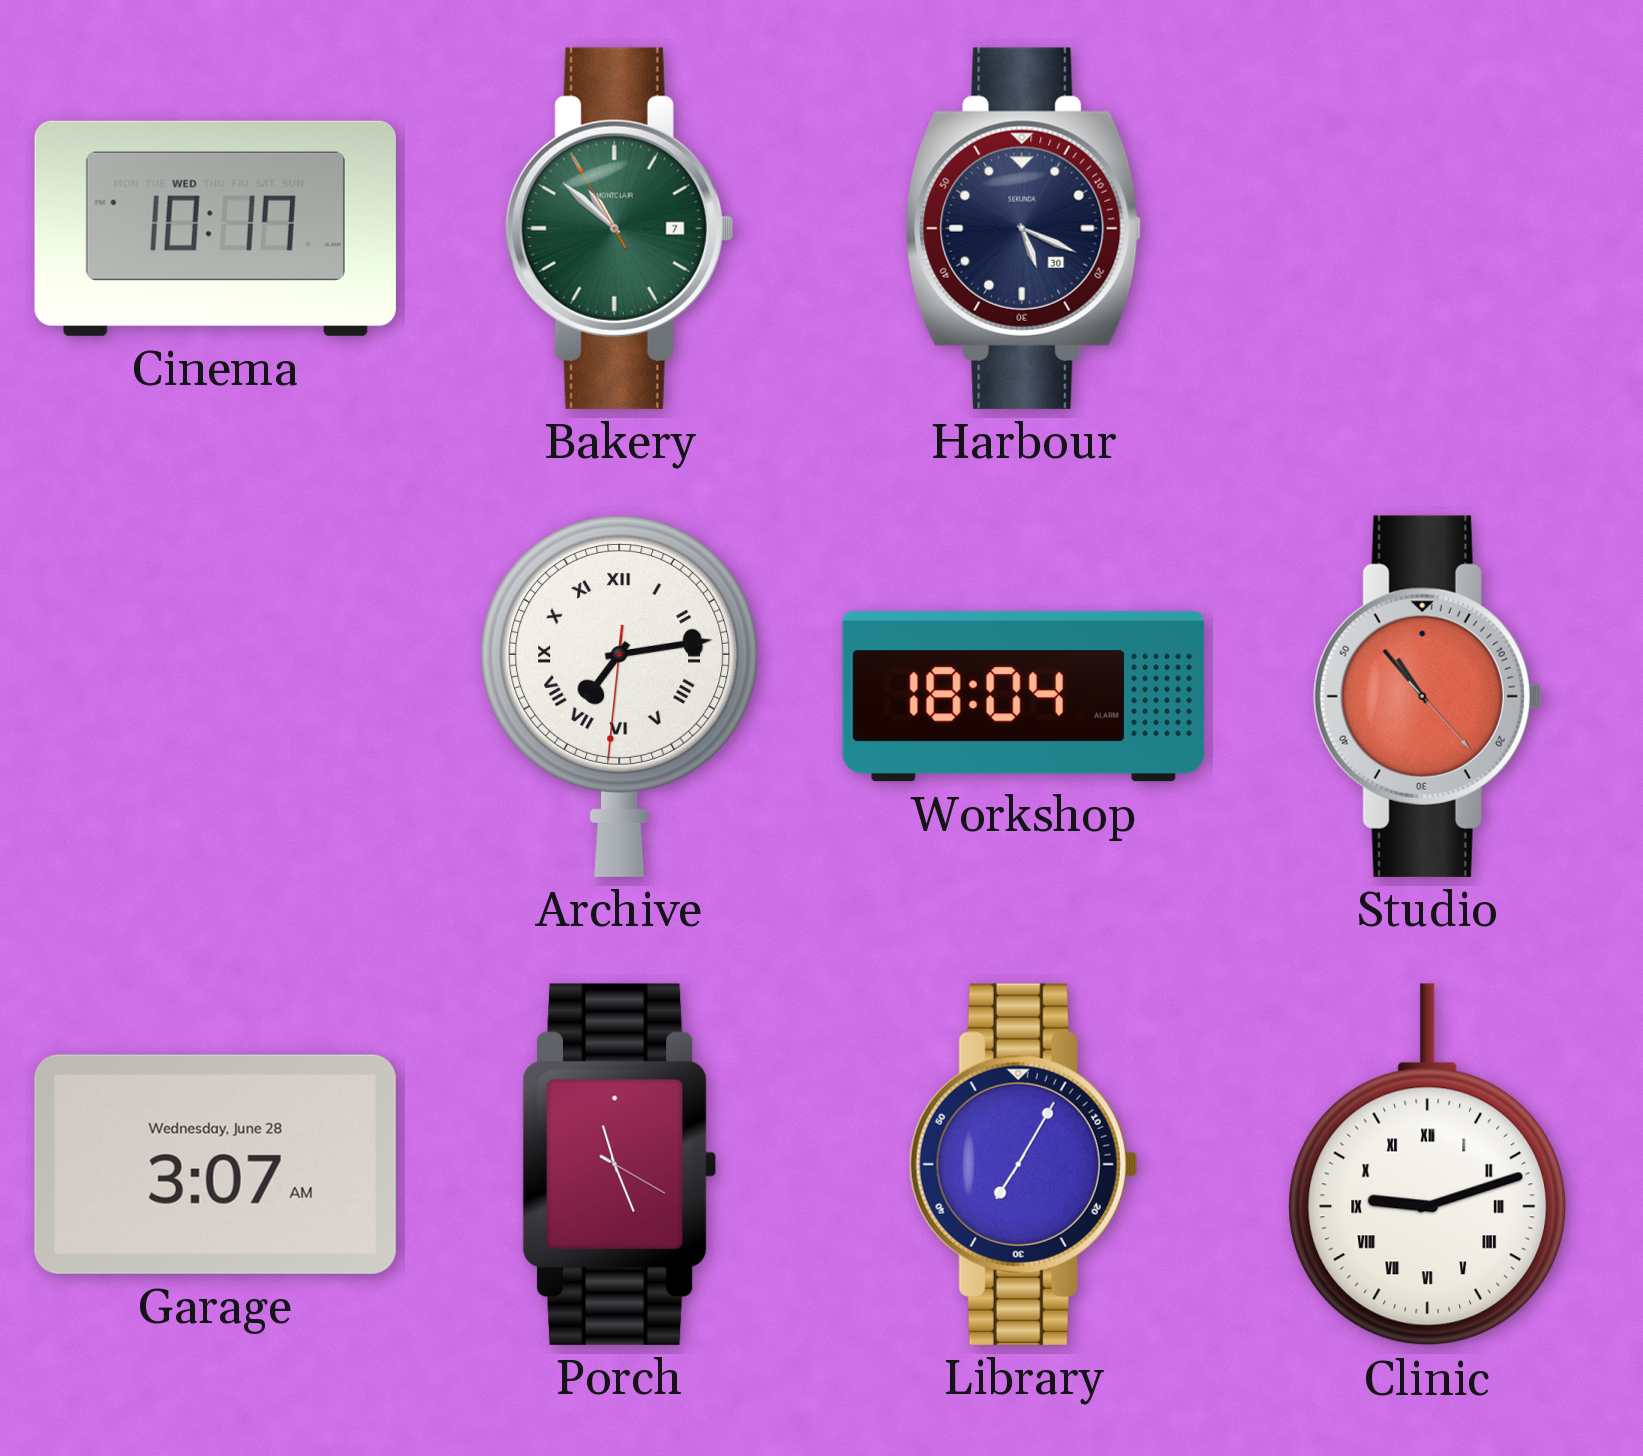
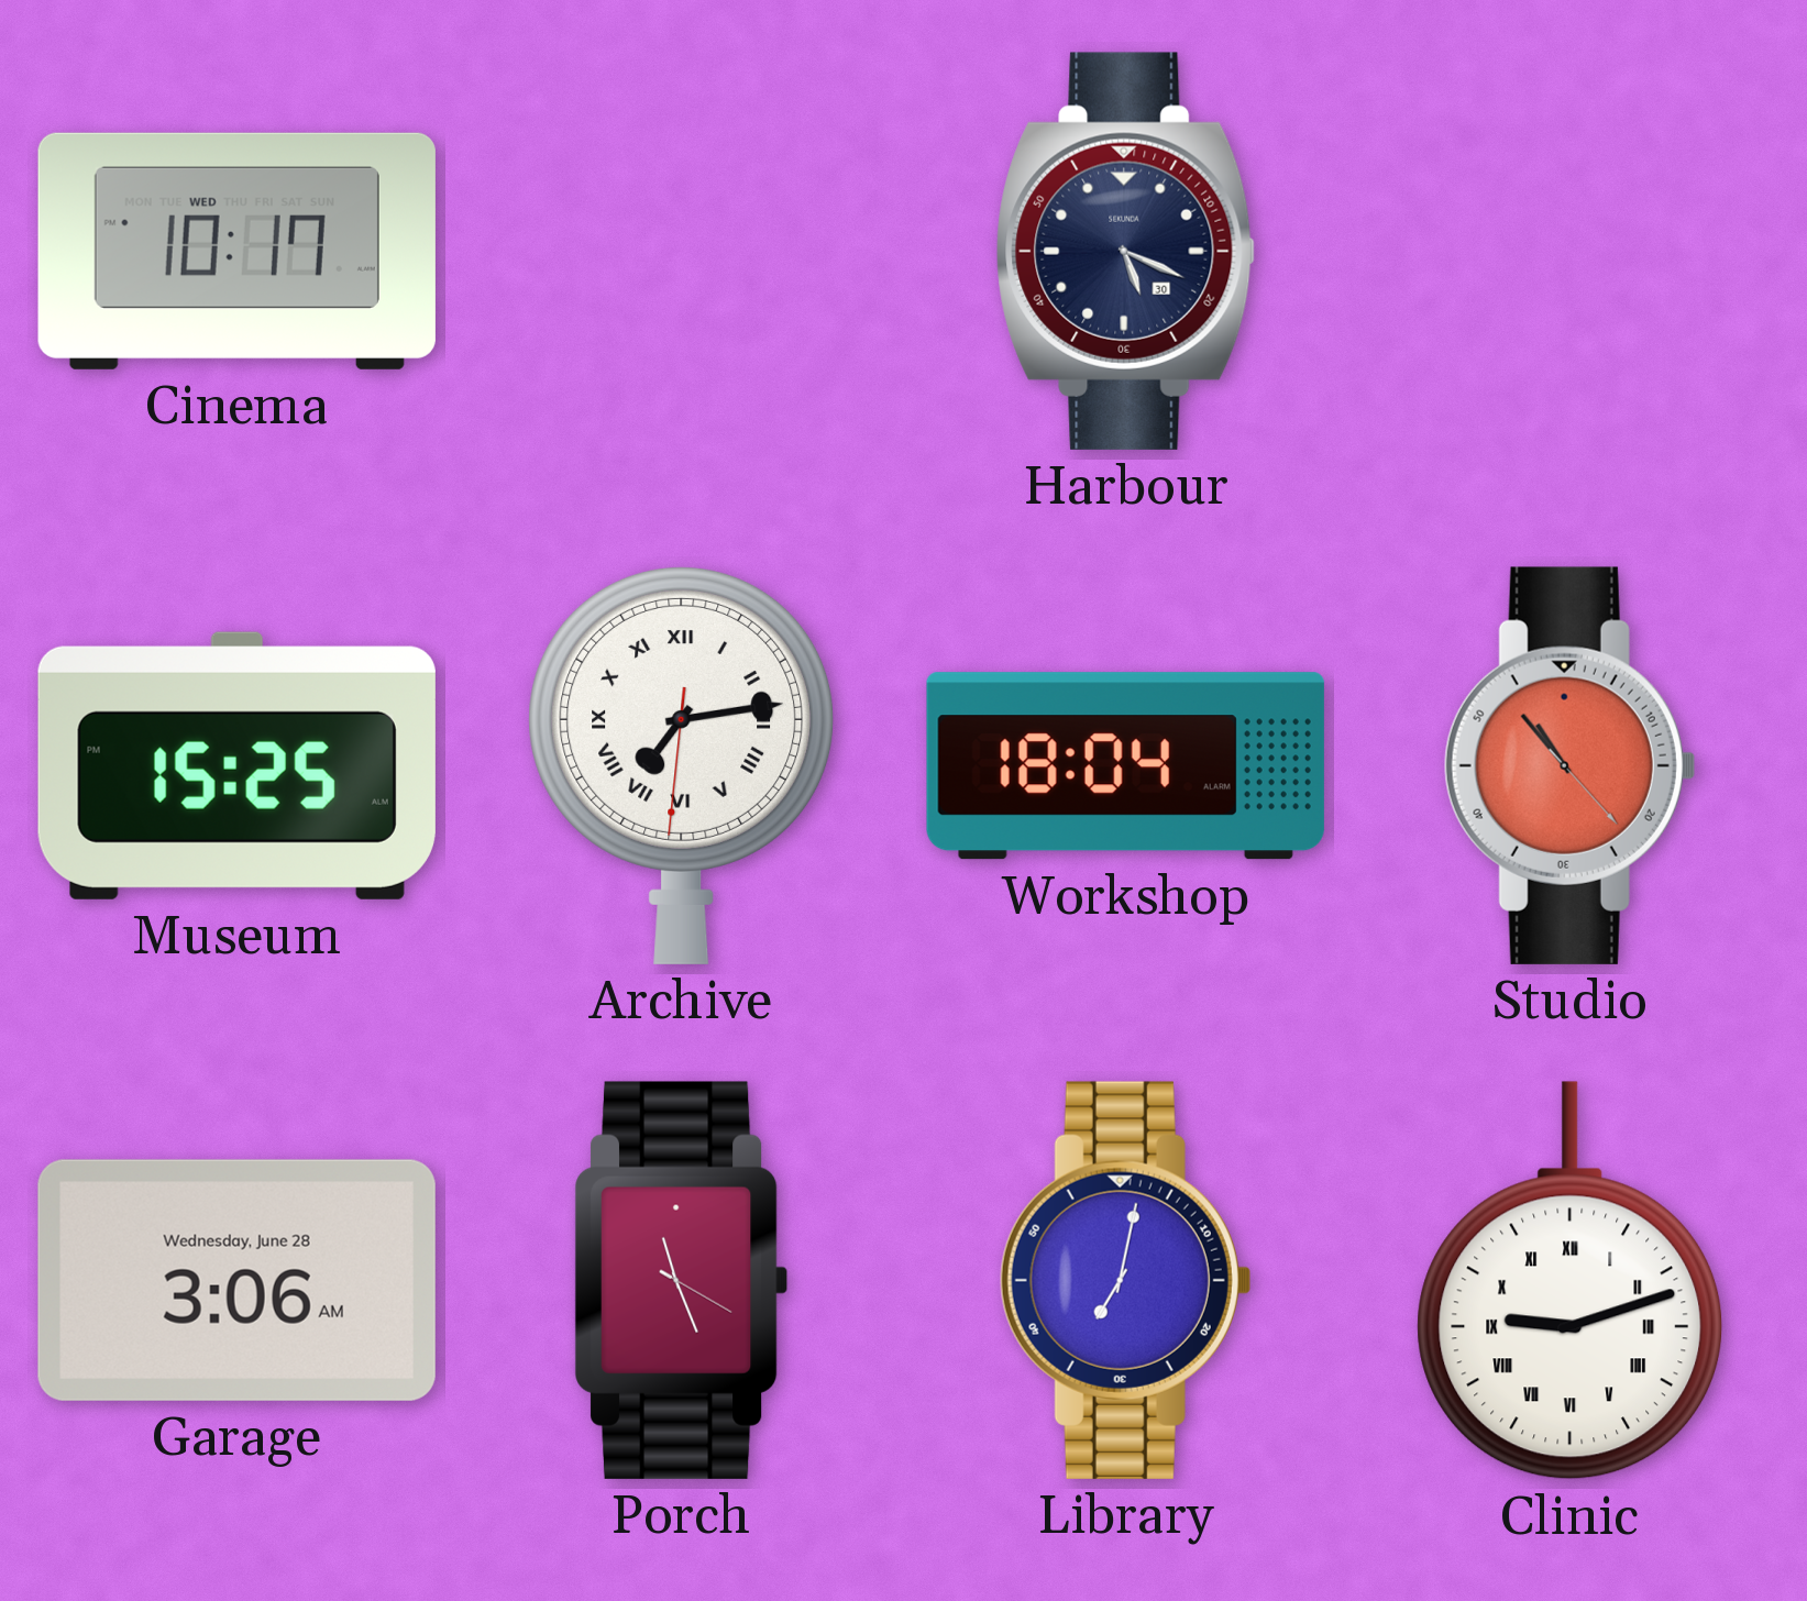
Bakery: 10:51 -> none
Museum: none -> 15:25
Garage: 3:07 -> 3:06
Library: 7:05 -> 7:02
